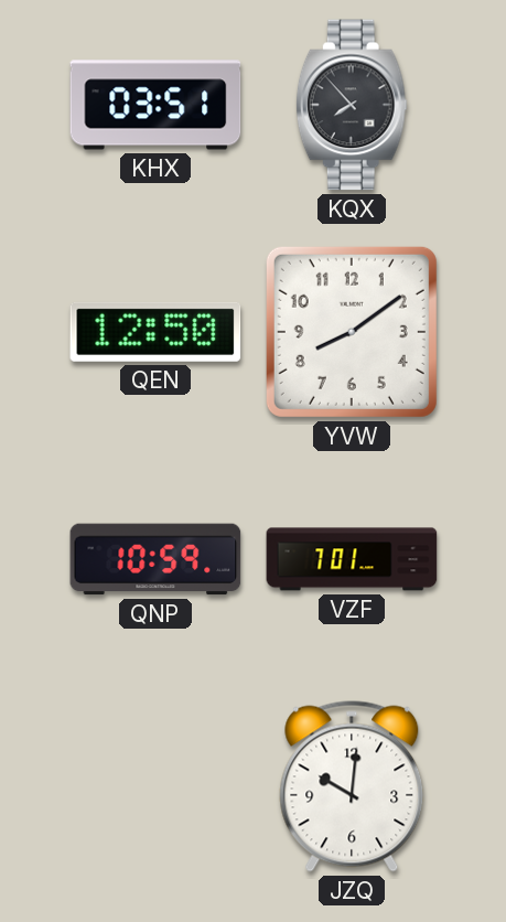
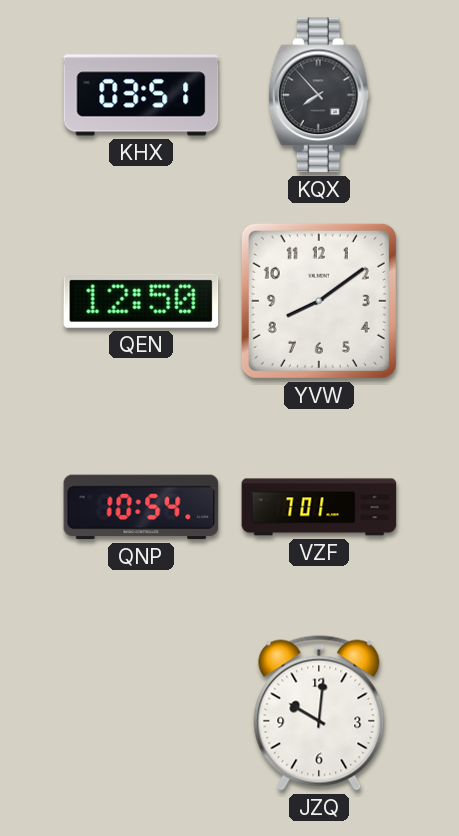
QNP: 10:59 -> 10:54
